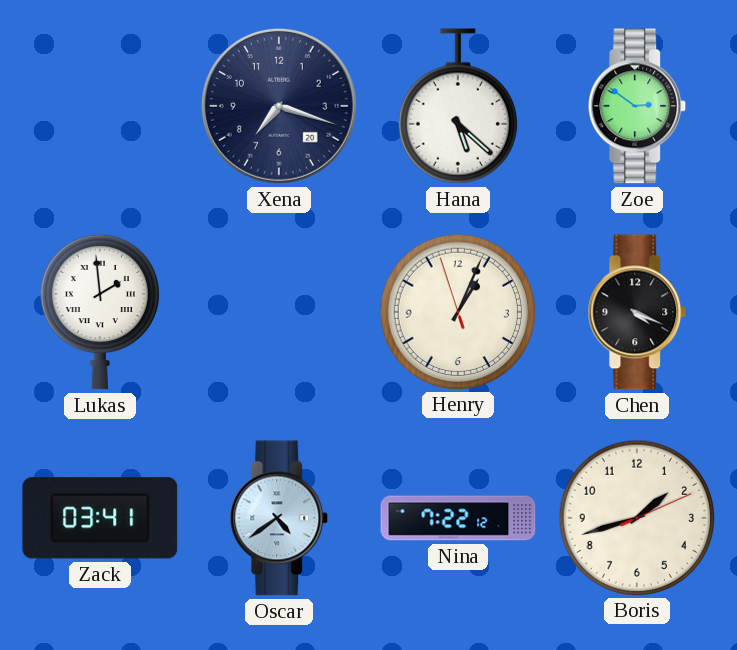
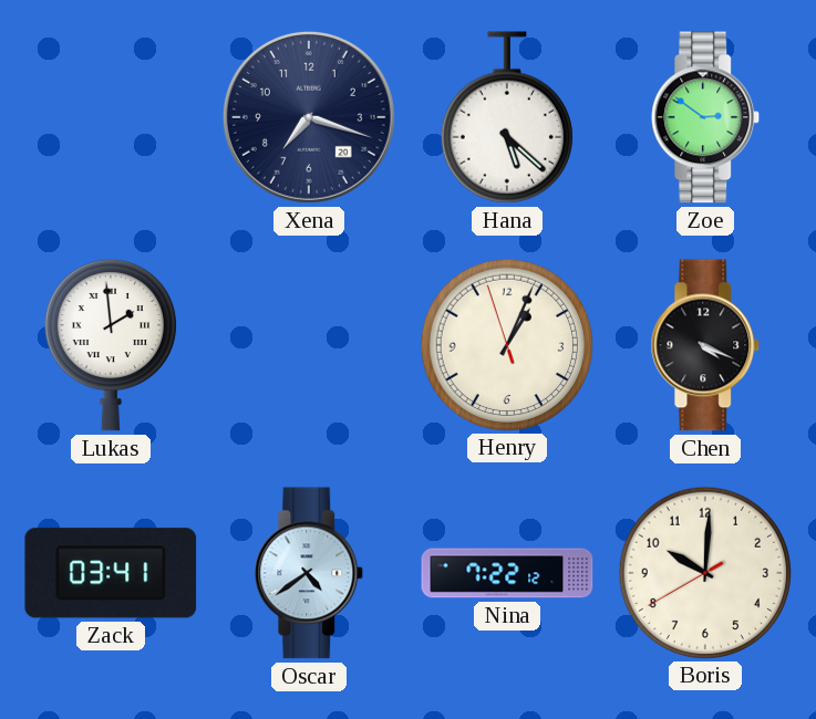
Boris: 1:42 -> 10:00
